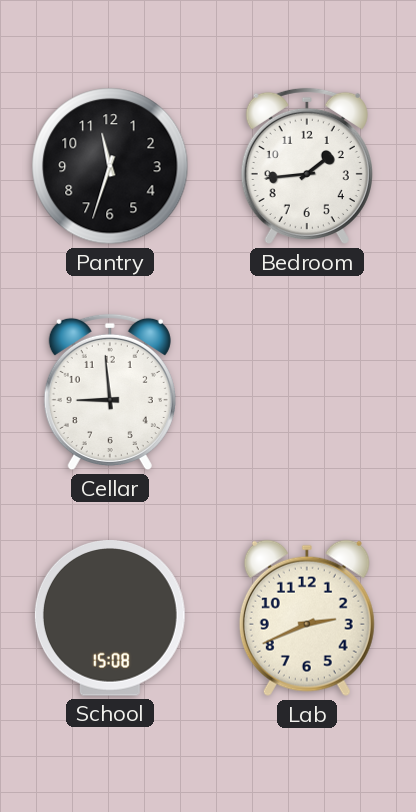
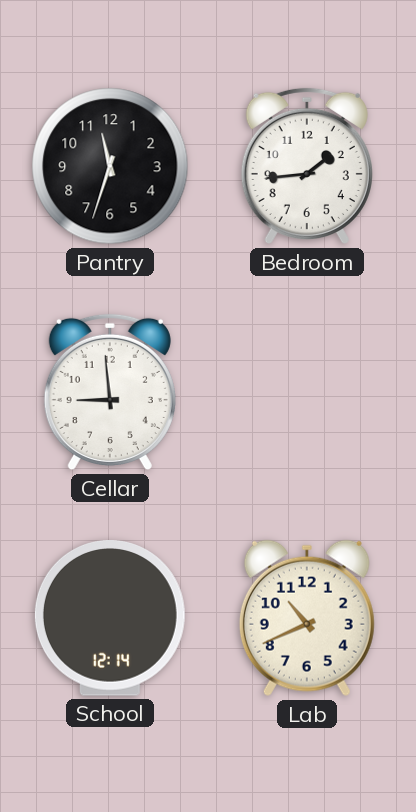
School: 15:08 -> 12:14
Lab: 2:41 -> 10:41
